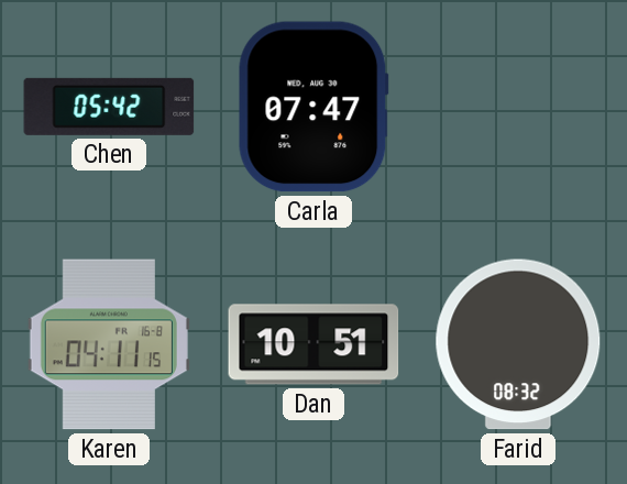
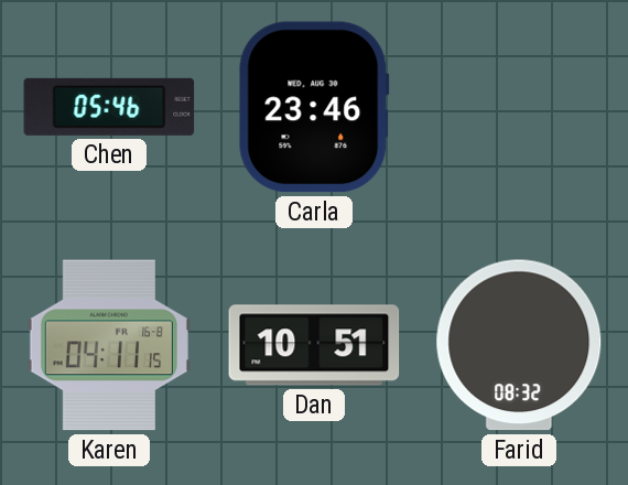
Chen: 05:42 -> 05:46
Carla: 07:47 -> 23:46
